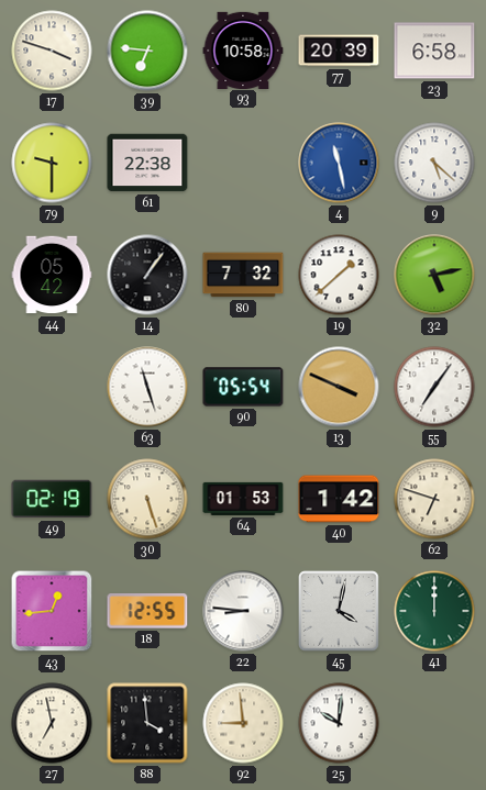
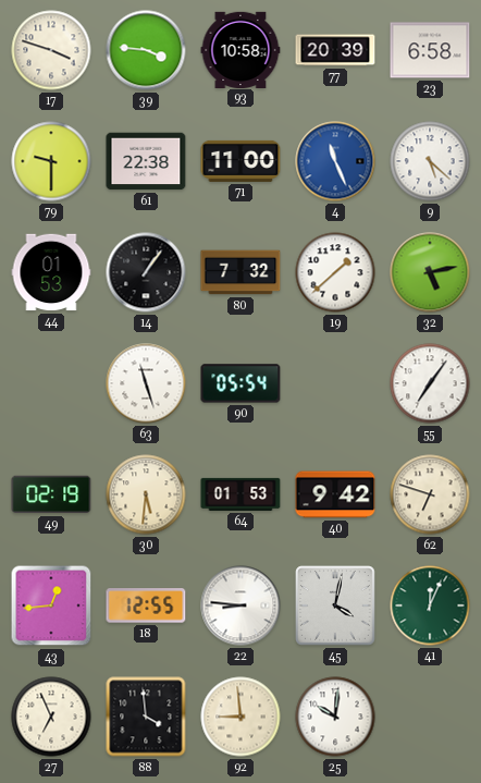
39: 6:46 -> 3:46
71: none -> 11:00
4: 11:28 -> 11:26
44: 05:42 -> 01:53
13: 3:49 -> none
30: 5:27 -> 5:31
40: 1:42 -> 9:42
41: 12:00 -> 12:04
27: 6:58 -> 6:56
